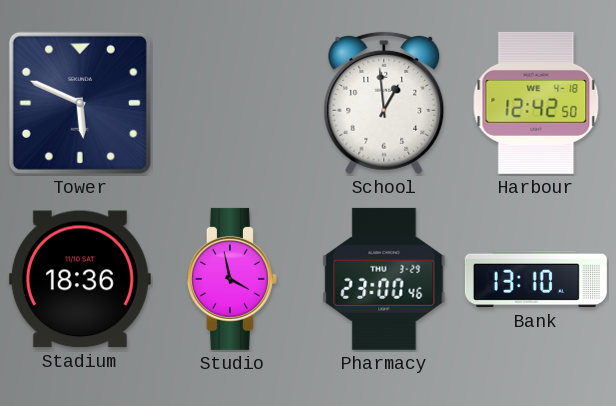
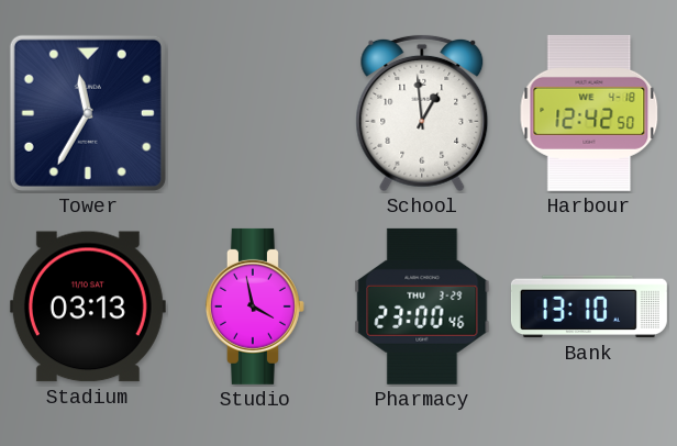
Tower: 5:49 -> 11:35
Stadium: 18:36 -> 03:13
